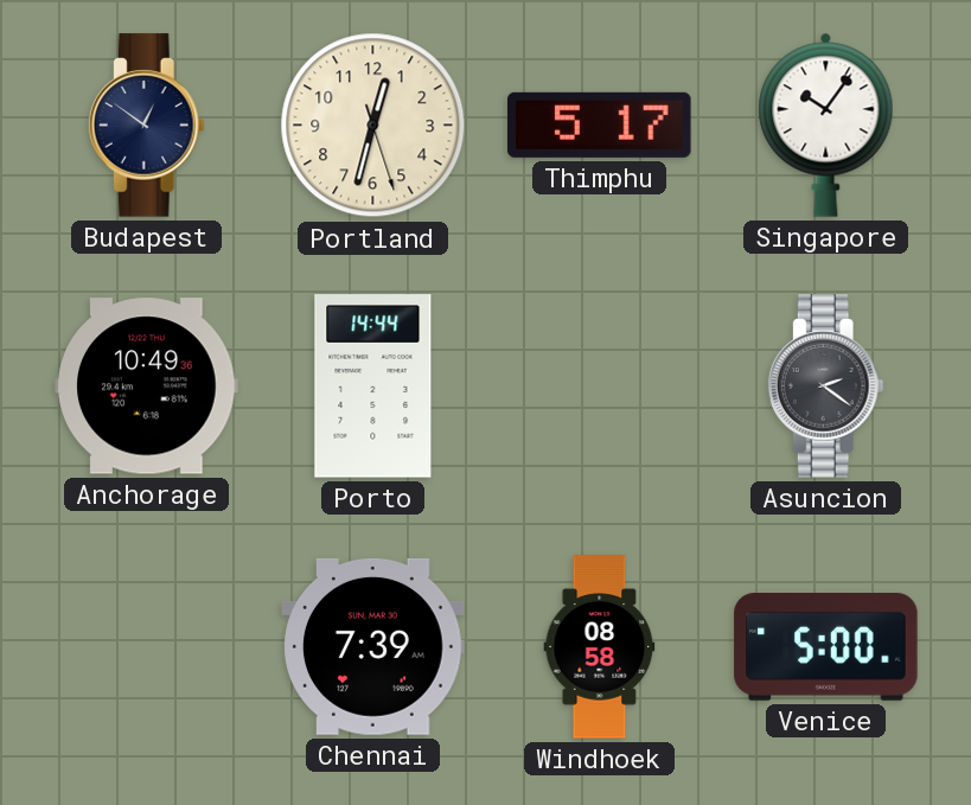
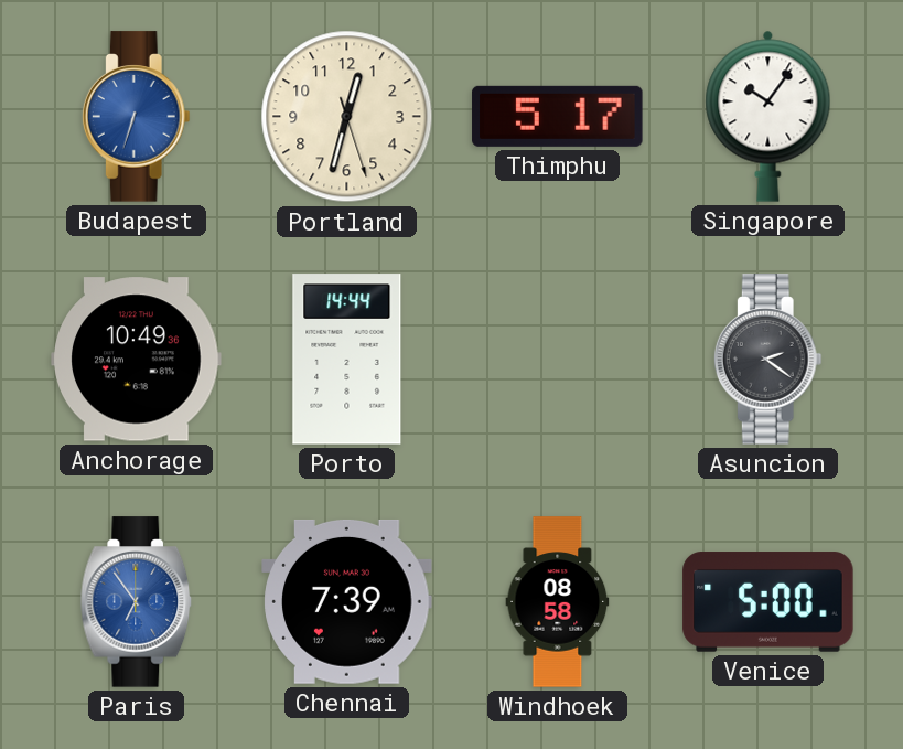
Budapest: 12:51 -> 6:33
Budapest dial: navy -> blue
Paris: none -> 6:54
